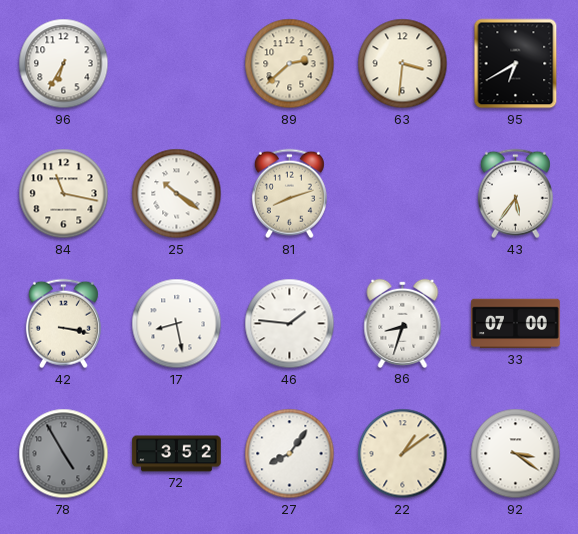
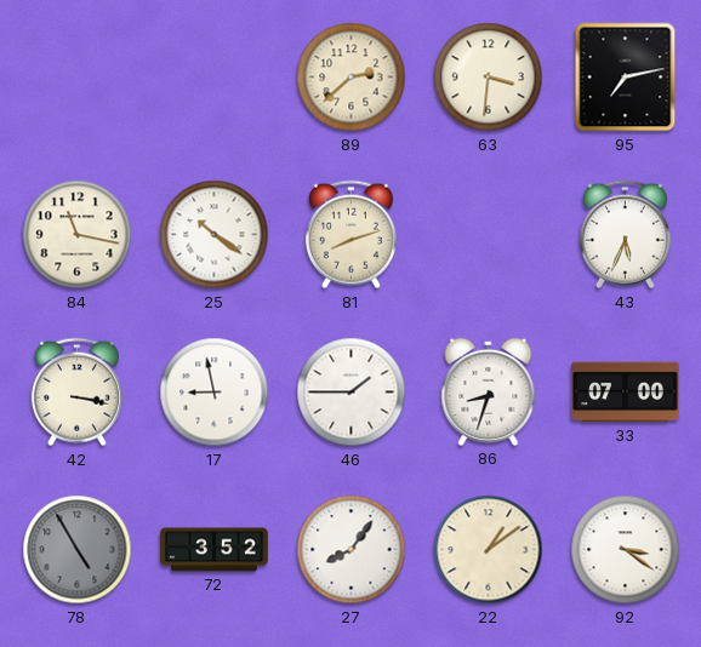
96: 6:35 -> none
95: 6:40 -> 7:13
43: 5:36 -> 5:34
17: 8:28 -> 8:58
46: 1:46 -> 1:45
